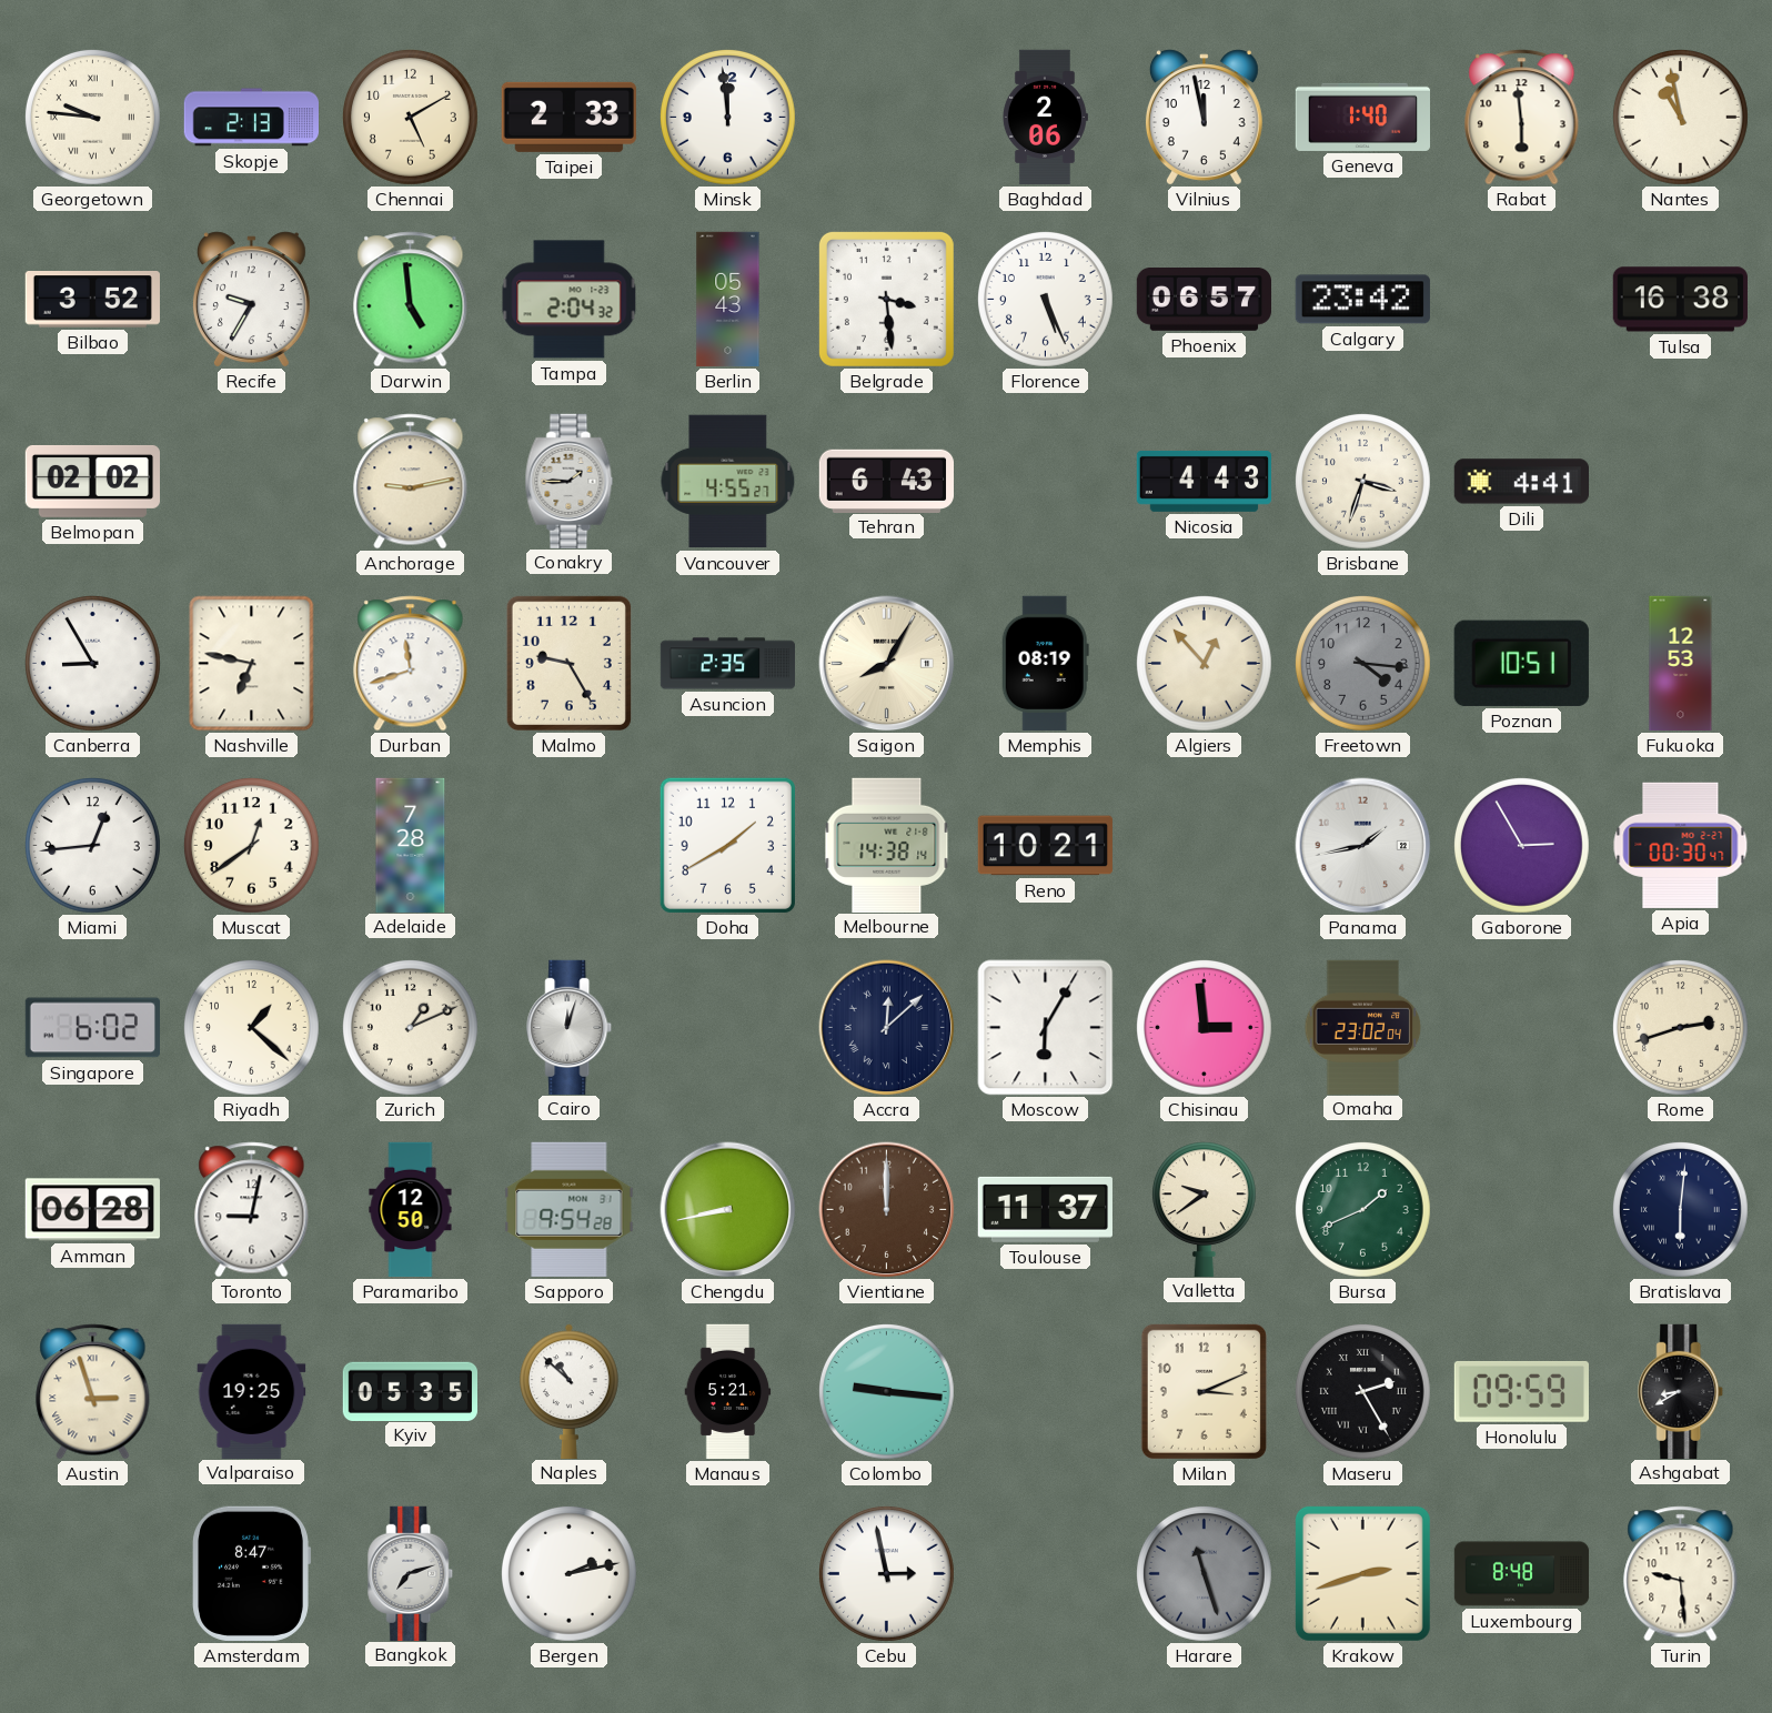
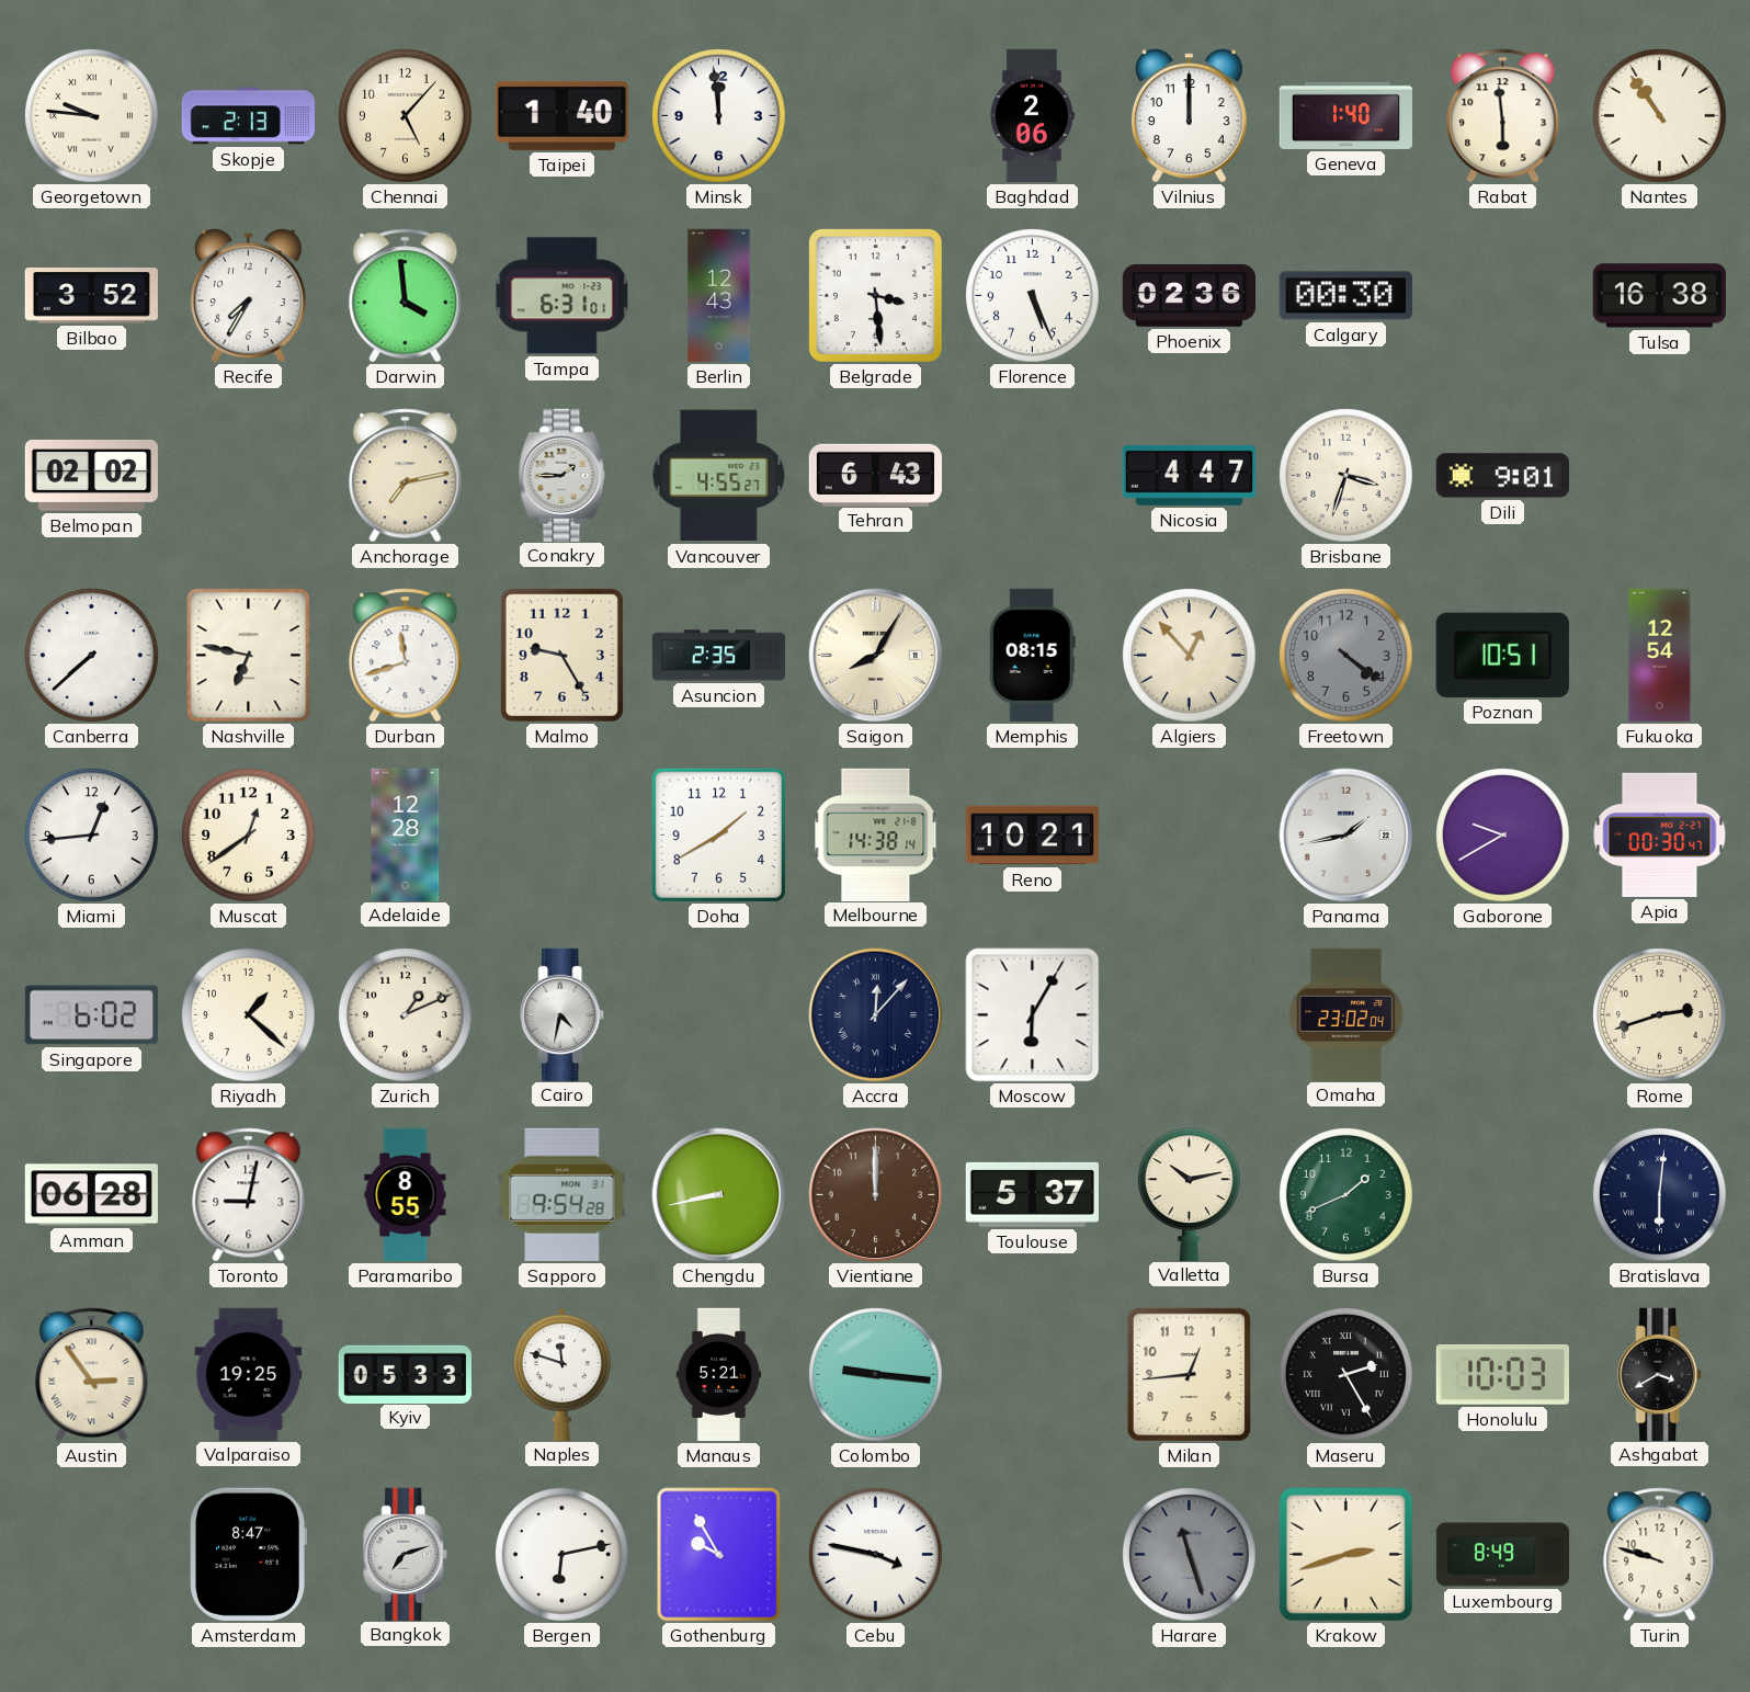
Chennai: 5:10 -> 5:07
Taipei: 2:33 -> 1:40
Vilnius: 11:58 -> 12:00
Nantes: 10:58 -> 10:54
Recife: 9:35 -> 7:35
Darwin: 4:59 -> 3:59
Tampa: 2:04 -> 6:31
Berlin: 05:43 -> 12:43
Phoenix: 06:57 -> 02:36
Calgary: 23:42 -> 00:30
Anchorage: 9:13 -> 7:13
Nicosia: 4:43 -> 4:47
Dili: 4:41 -> 9:01
Canberra: 8:55 -> 7:38
Memphis: 08:19 -> 08:15
Freetown: 4:16 -> 4:21
Fukuoka: 12:53 -> 12:54
Adelaide: 7:28 -> 12:28
Gaborone: 2:55 -> 9:40
Cairo: 12:03 -> 4:32
Accra: 12:08 -> 12:07
Chisinau: 2:59 -> none
Paramaribo: 12:50 -> 8:55
Toulouse: 11:37 -> 5:37
Valletta: 9:39 -> 10:13
Austin: 2:57 -> 2:54
Kyiv: 05:35 -> 05:33
Naples: 10:52 -> 11:48
Milan: 3:11 -> 12:44
Honolulu: 09:59 -> 10:03
Ashgabat: 8:40 -> 3:40
Bergen: 2:13 -> 6:13
Gothenburg: none -> 9:55
Cebu: 2:58 -> 3:47
Luxembourg: 8:48 -> 8:49
Turin: 9:29 -> 9:48
